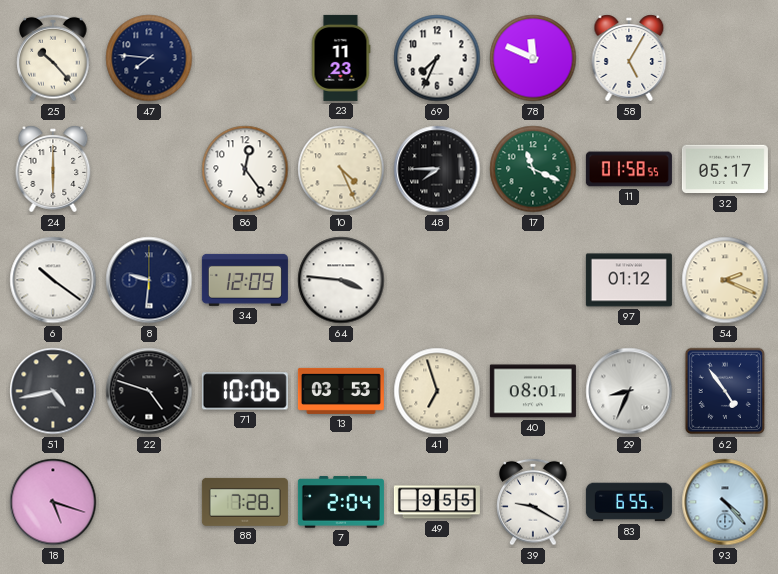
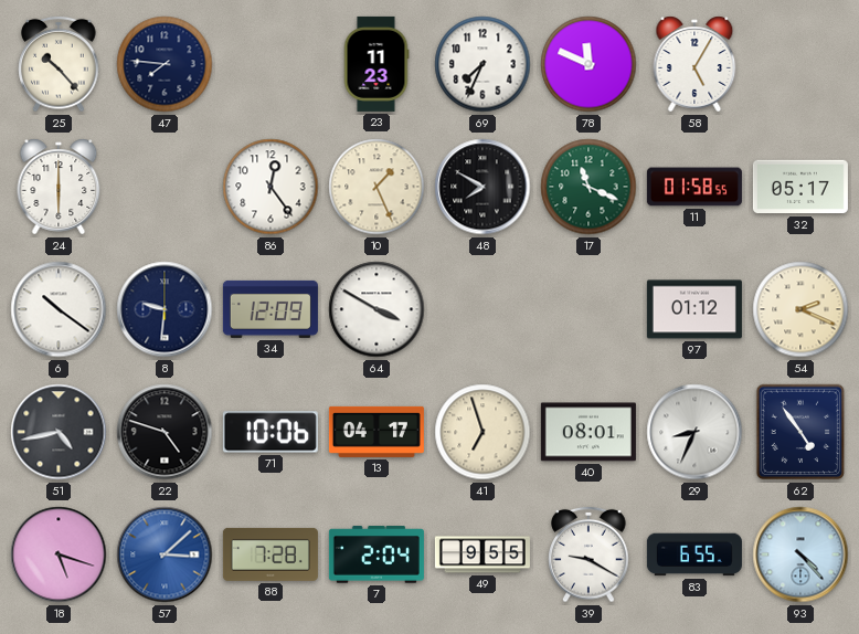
10: 4:26 -> 1:26
48: 7:45 -> 7:50
64: 3:46 -> 3:50
13: 03:53 -> 04:17
57: none -> 3:08
